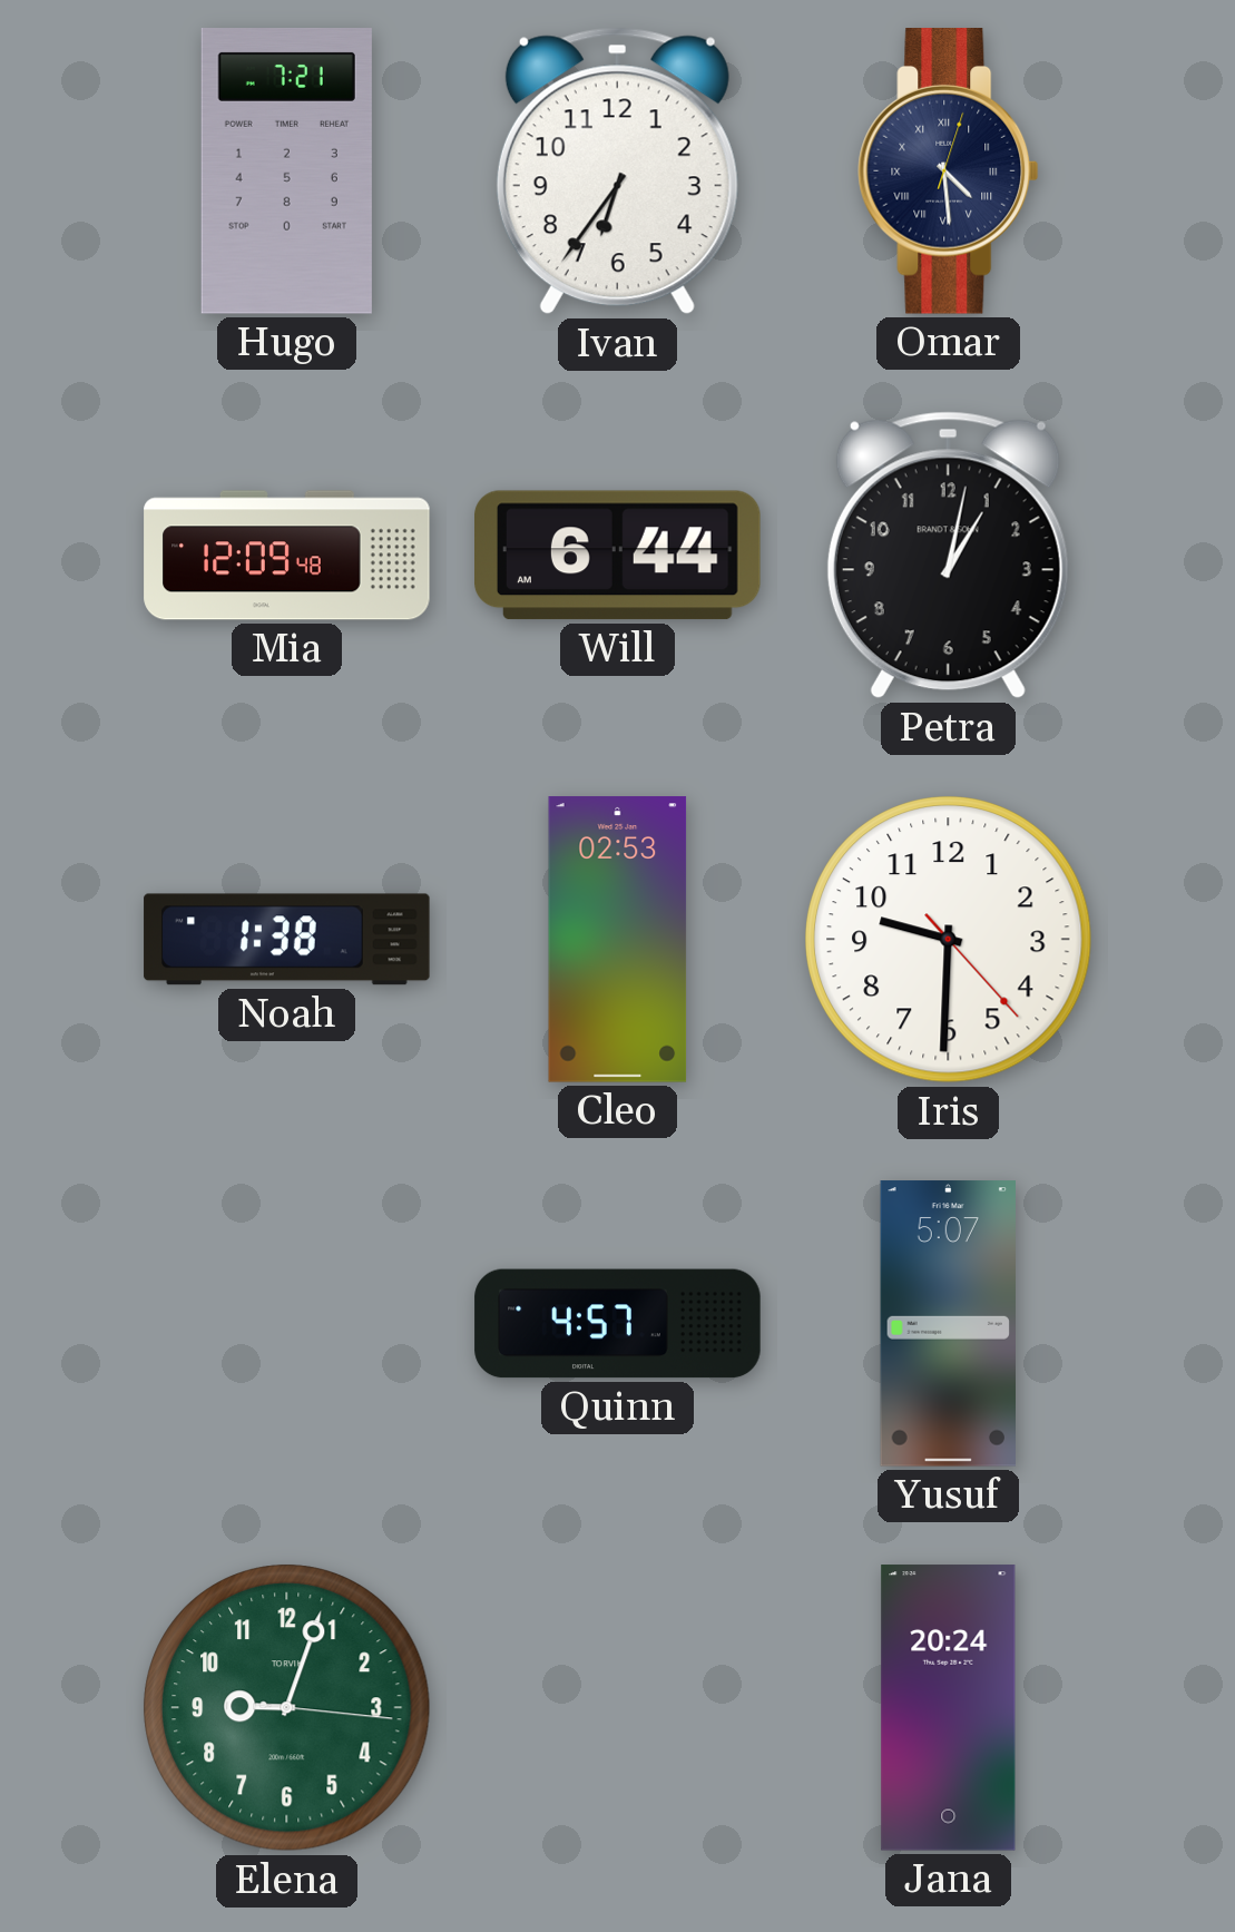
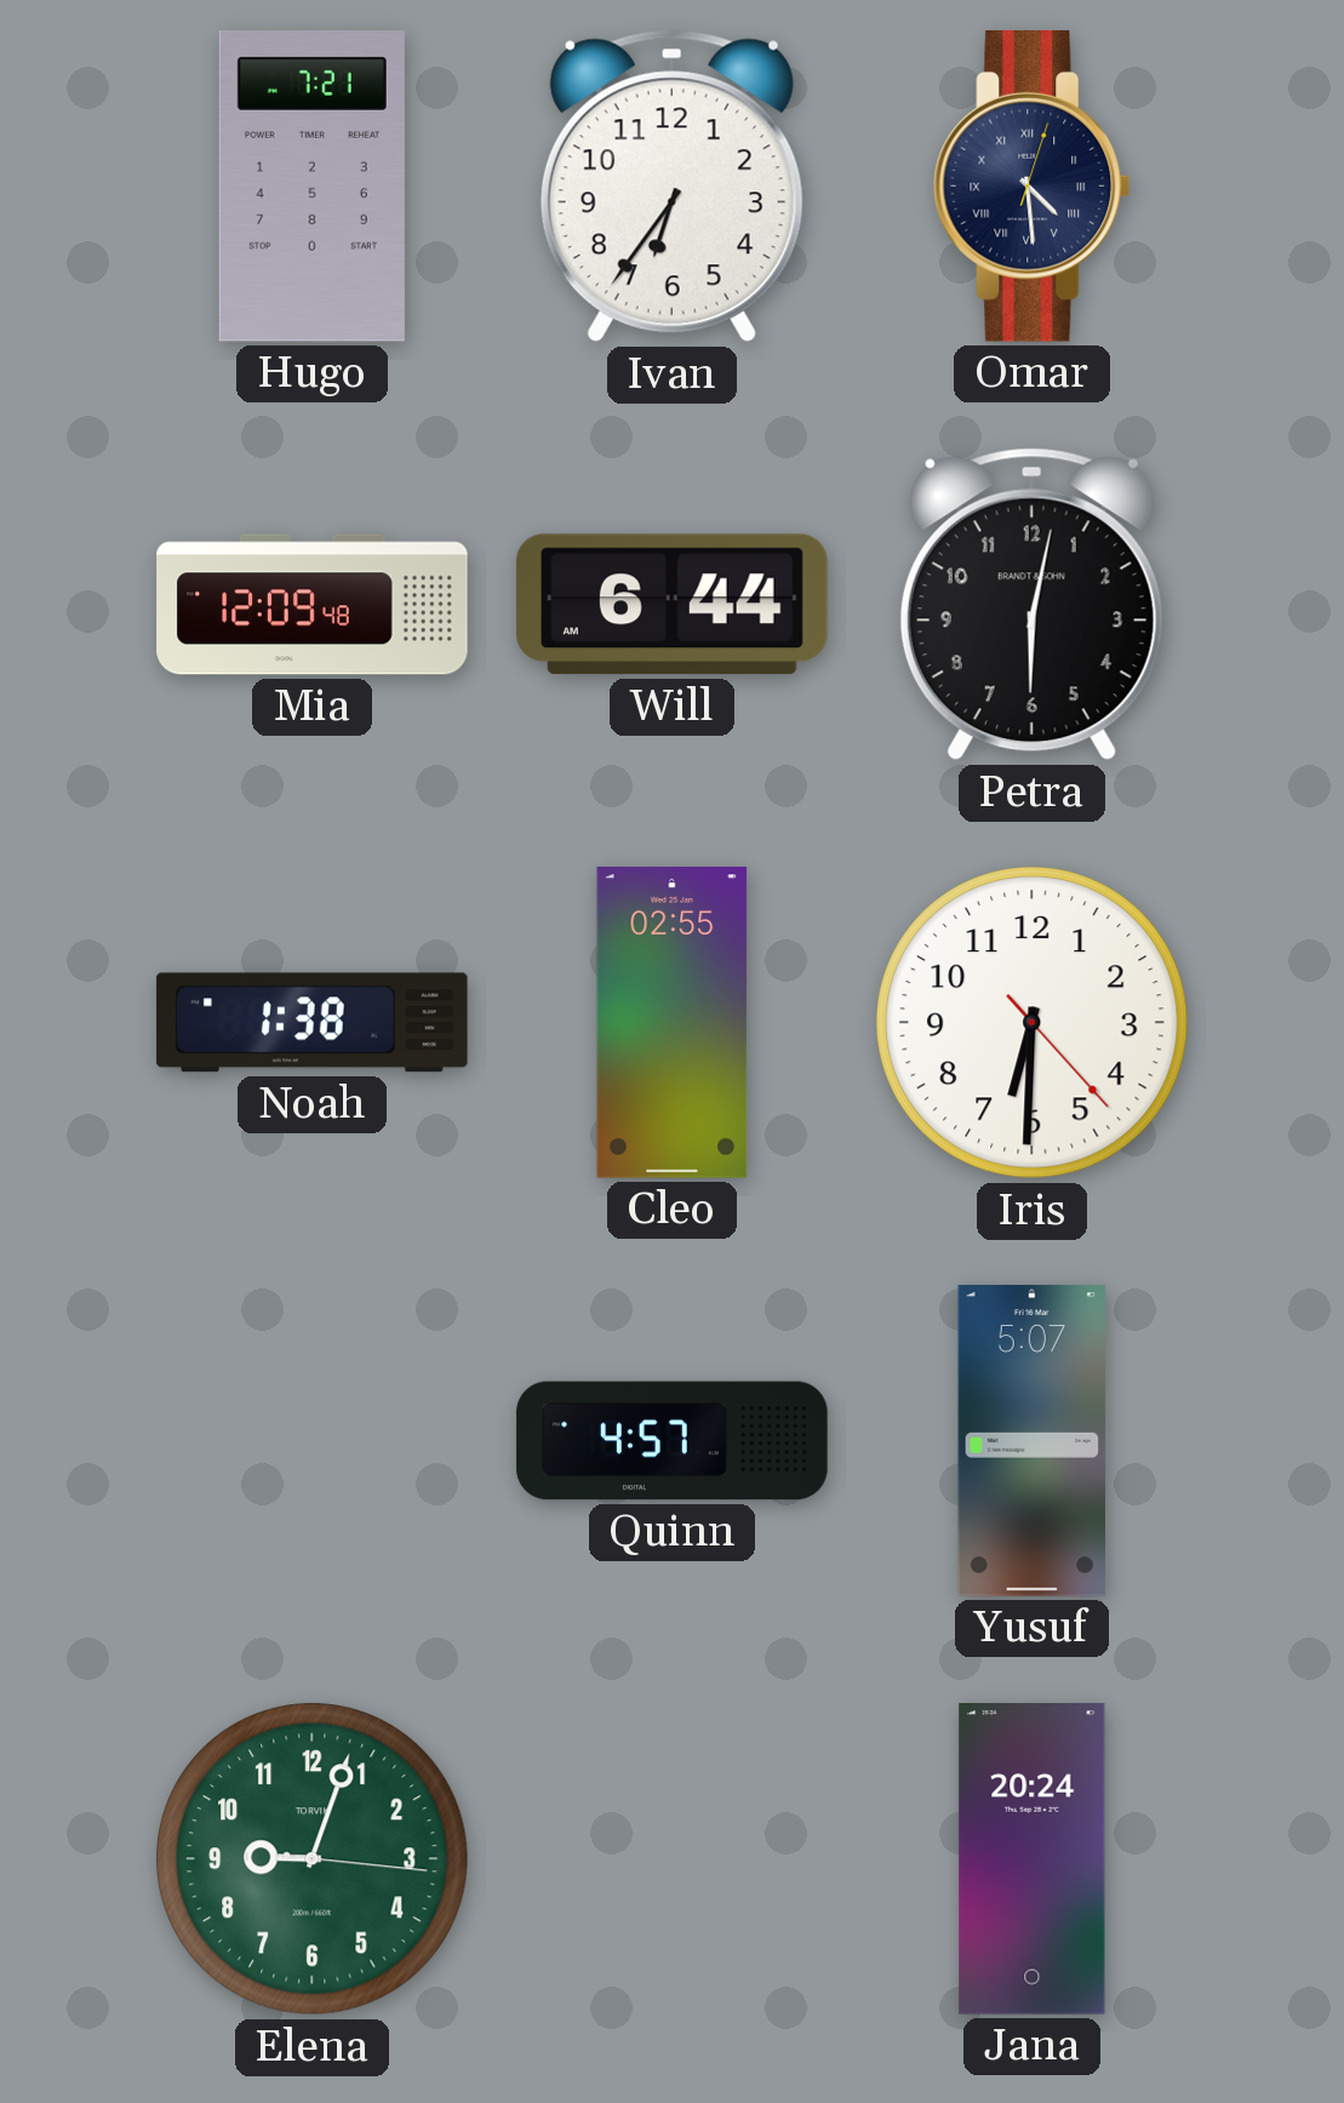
Petra: 1:02 -> 6:02
Cleo: 02:53 -> 02:55
Iris: 9:30 -> 6:30
